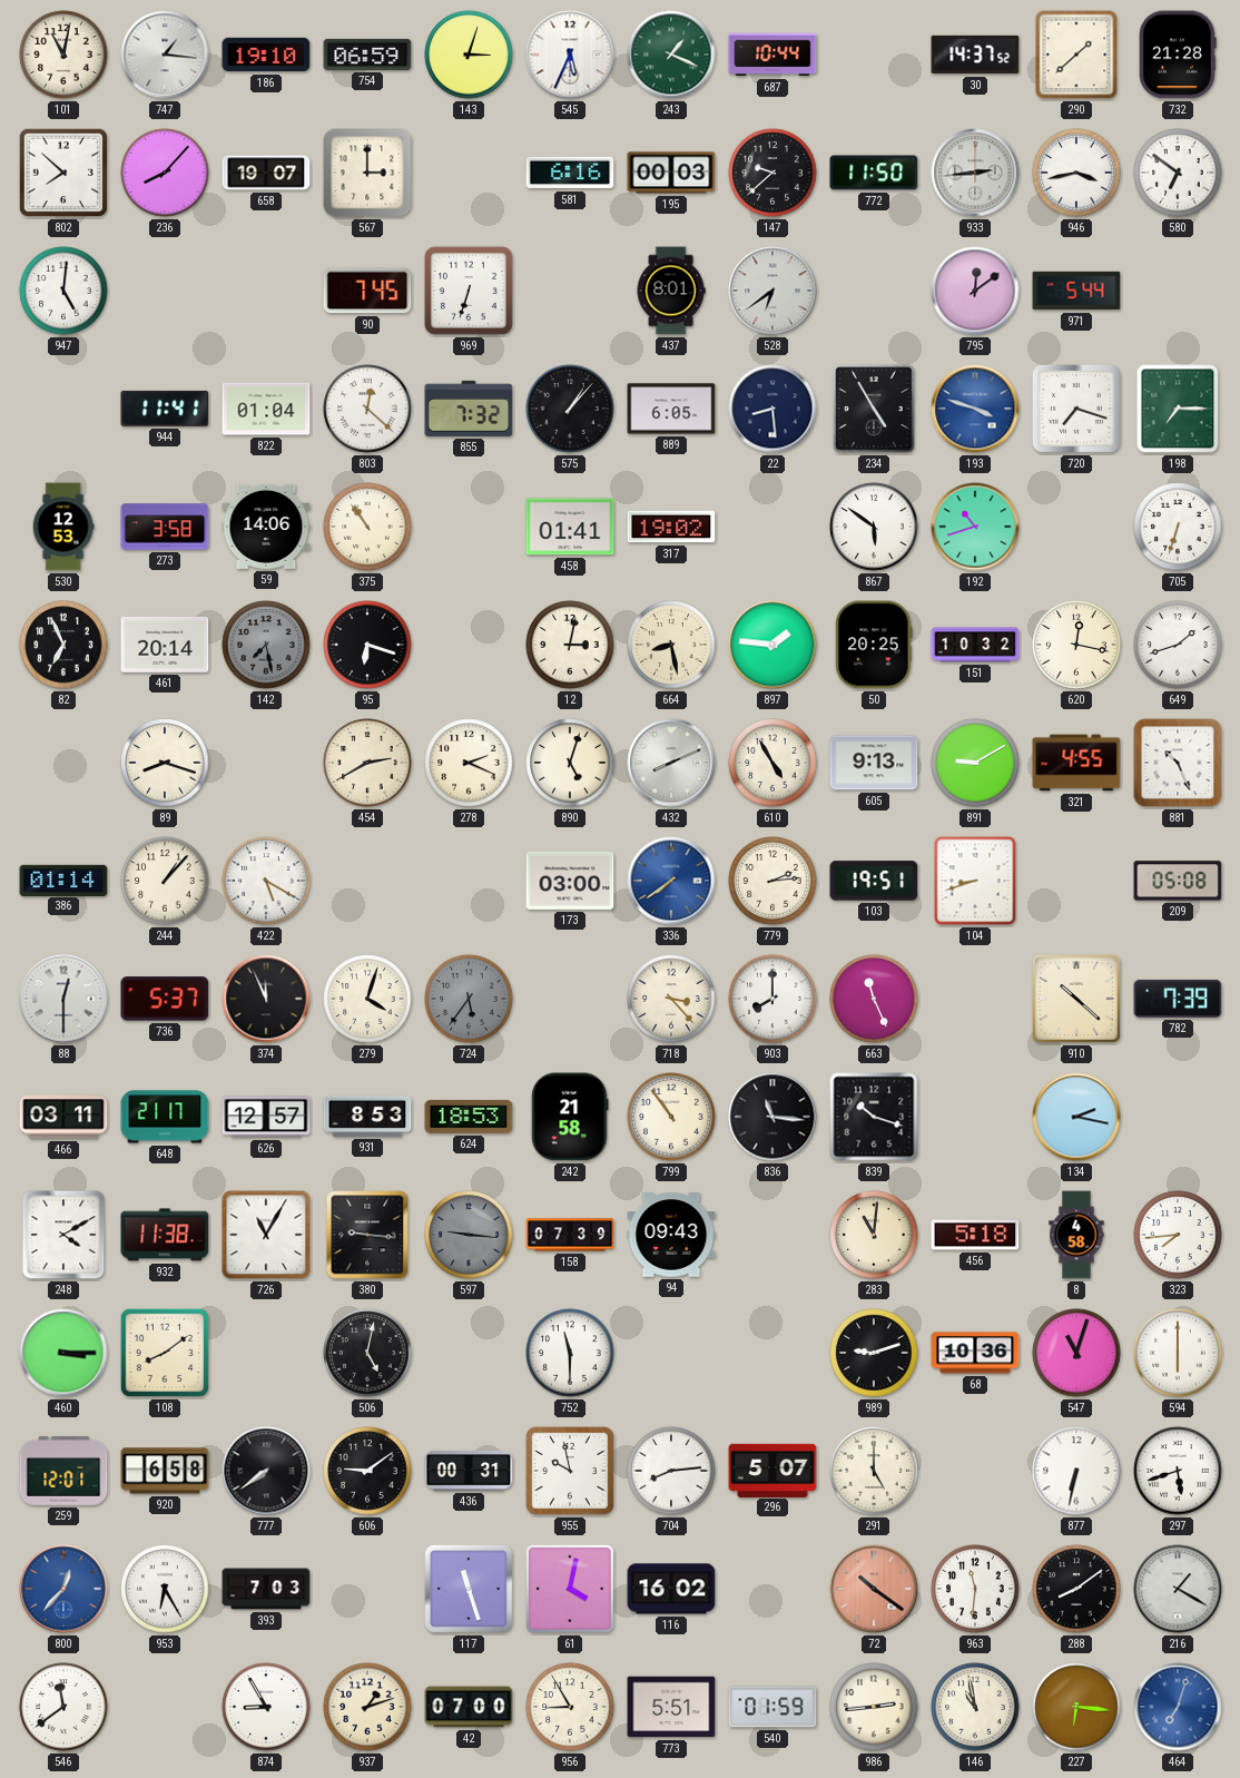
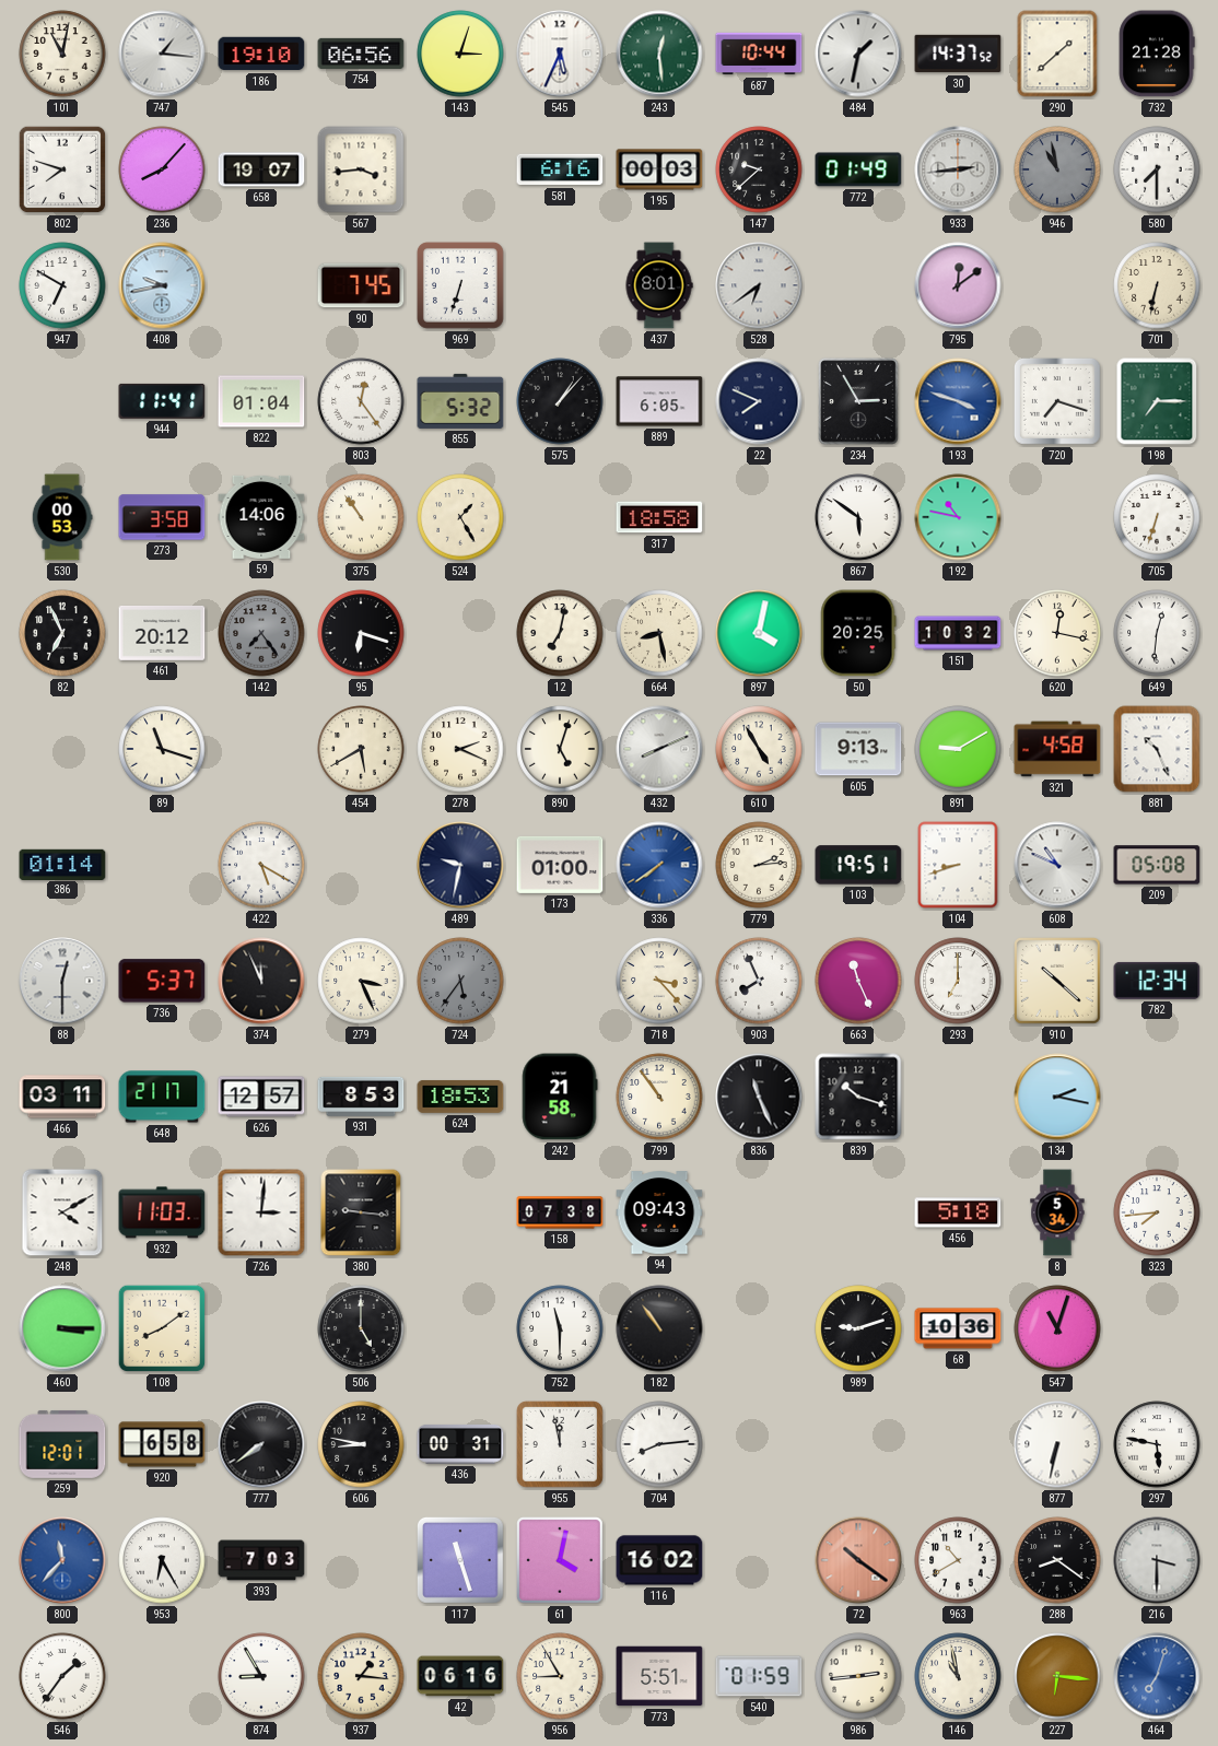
754: 06:59 -> 06:56
243: 1:19 -> 12:29
484: none -> 1:32
802: 7:52 -> 7:48
567: 3:00 -> 3:44
772: 11:50 -> 01:49
946: 3:43 -> 10:58
946 dial: white -> grey
580: 6:51 -> 7:30
947: 5:01 -> 6:50
408: none -> 9:43
971: 5:44 -> none
701: none -> 6:32
803: 12:22 -> 12:24
855: 7:32 -> 5:32
22: 8:29 -> 7:49
234: 4:55 -> 2:55
530: 12:53 -> 00:53
524: none -> 1:25
458: 01:41 -> none
317: 19:02 -> 18:58
192: 10:42 -> 10:47
461: 20:14 -> 20:12
142: 7:28 -> 7:24
12: 3:02 -> 7:02
897: 1:46 -> 4:02
649: 1:42 -> 12:31
89: 8:18 -> 11:18
454: 2:40 -> 5:40
321: 4:55 -> 4:58
244: 1:07 -> none
489: none -> 9:32
173: 03:00 -> 01:00
608: none -> 10:49
279: 4:03 -> 3:26
903: 8:00 -> 7:56
293: none -> 7:00
782: 7:39 -> 12:34
836: 11:16 -> 11:26
932: 11:38 -> 11:03
726: 11:05 -> 3:01
597: 9:16 -> none
158: 07:39 -> 07:38
283: 11:01 -> none
8: 4:58 -> 5:34
506: 5:02 -> 5:00
182: none -> 10:54
594: 6:00 -> none
606: 9:09 -> 8:47
955: 9:58 -> 11:58
296: 5:07 -> none
291: 5:00 -> none
297: 5:42 -> 5:47
800: 12:37 -> 11:37
963: 11:31 -> 10:40
288: 8:09 -> 8:21
216: 1:20 -> 3:30
546: 11:39 -> 1:36
937: 1:12 -> 1:16
42: 07:00 -> 06:16
